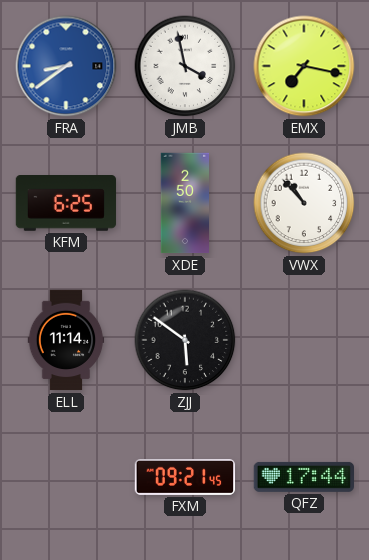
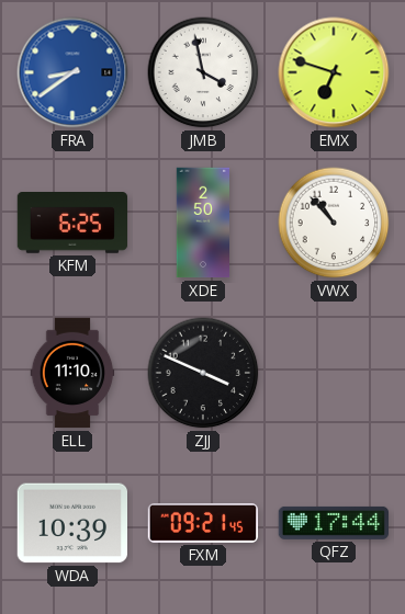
EMX: 7:17 -> 6:48
ELL: 11:14 -> 11:10
ZJJ: 5:51 -> 3:49
WDA: none -> 10:39
